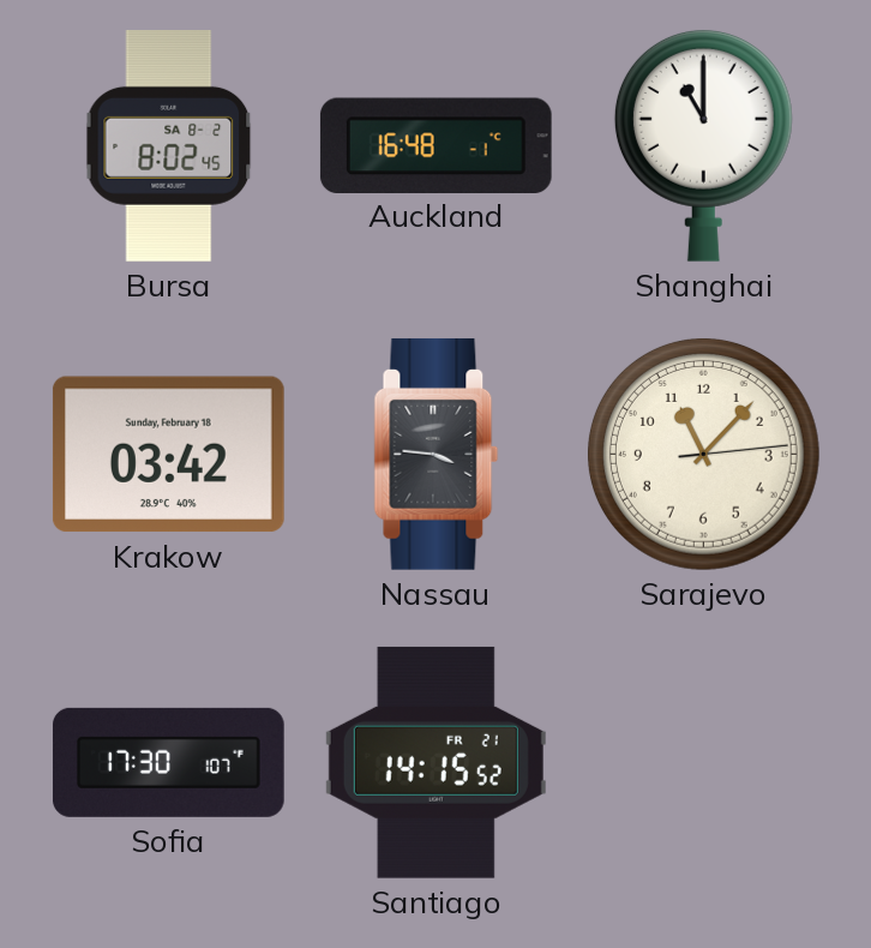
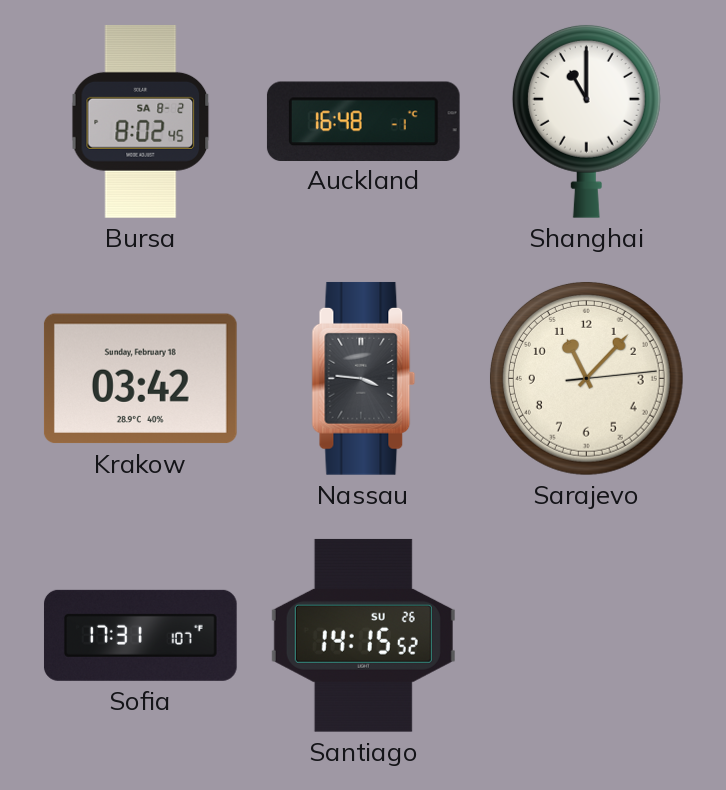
Sofia: 17:30 -> 17:31
Santiago date: FR 21 -> SU 26
